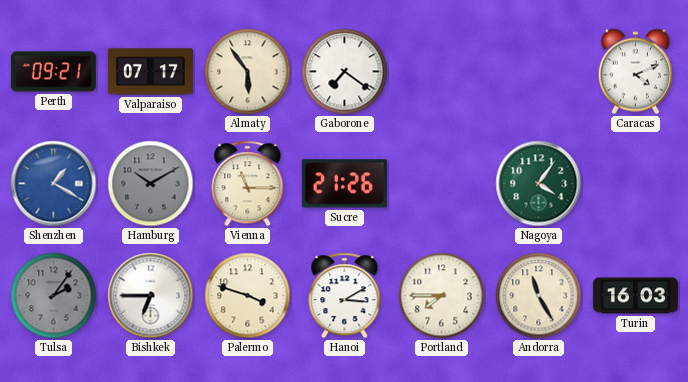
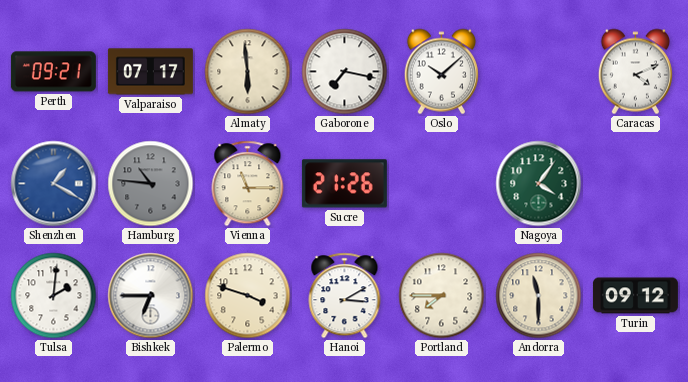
Almaty: 5:54 -> 5:59
Gaborone: 7:21 -> 7:17
Oslo: none -> 10:08
Hamburg: 10:10 -> 10:46
Tulsa: 2:06 -> 2:01
Tulsa dial: grey -> white
Andorra: 11:25 -> 11:30
Turin: 16:03 -> 09:12
